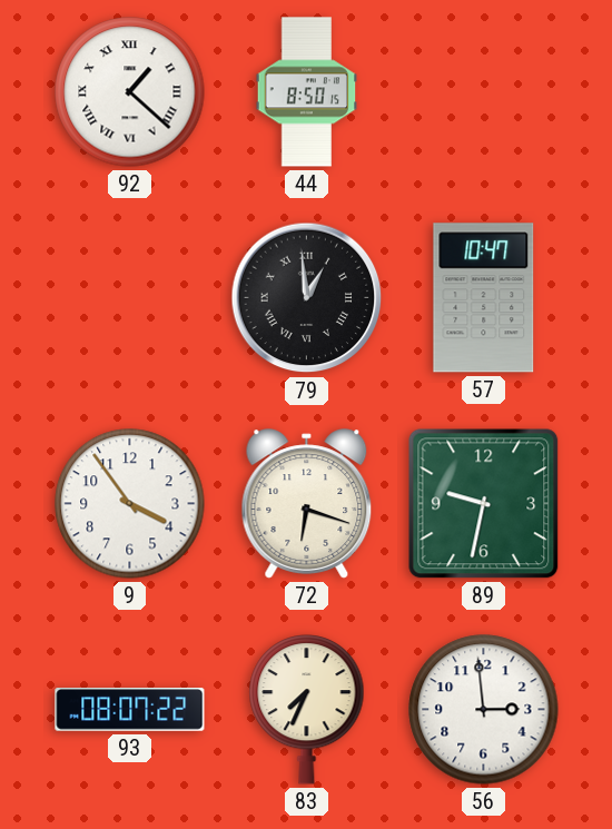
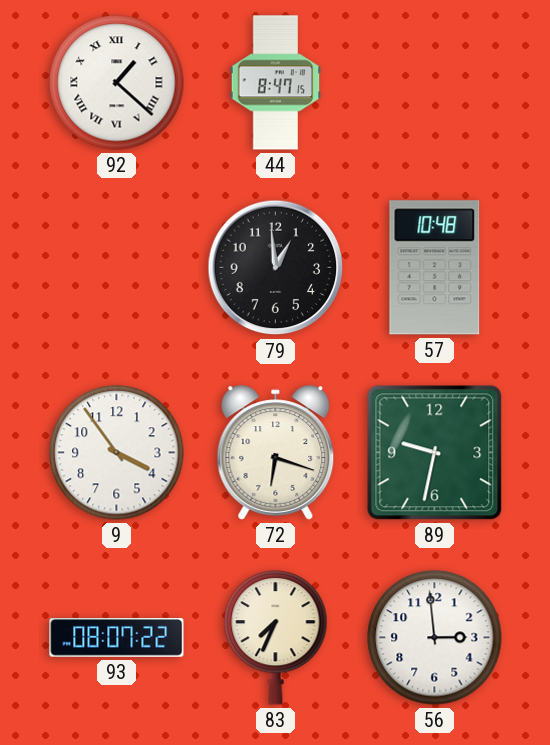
44: 8:50 -> 8:47
79 numerals: Roman -> Arabic
57: 10:47 -> 10:48
